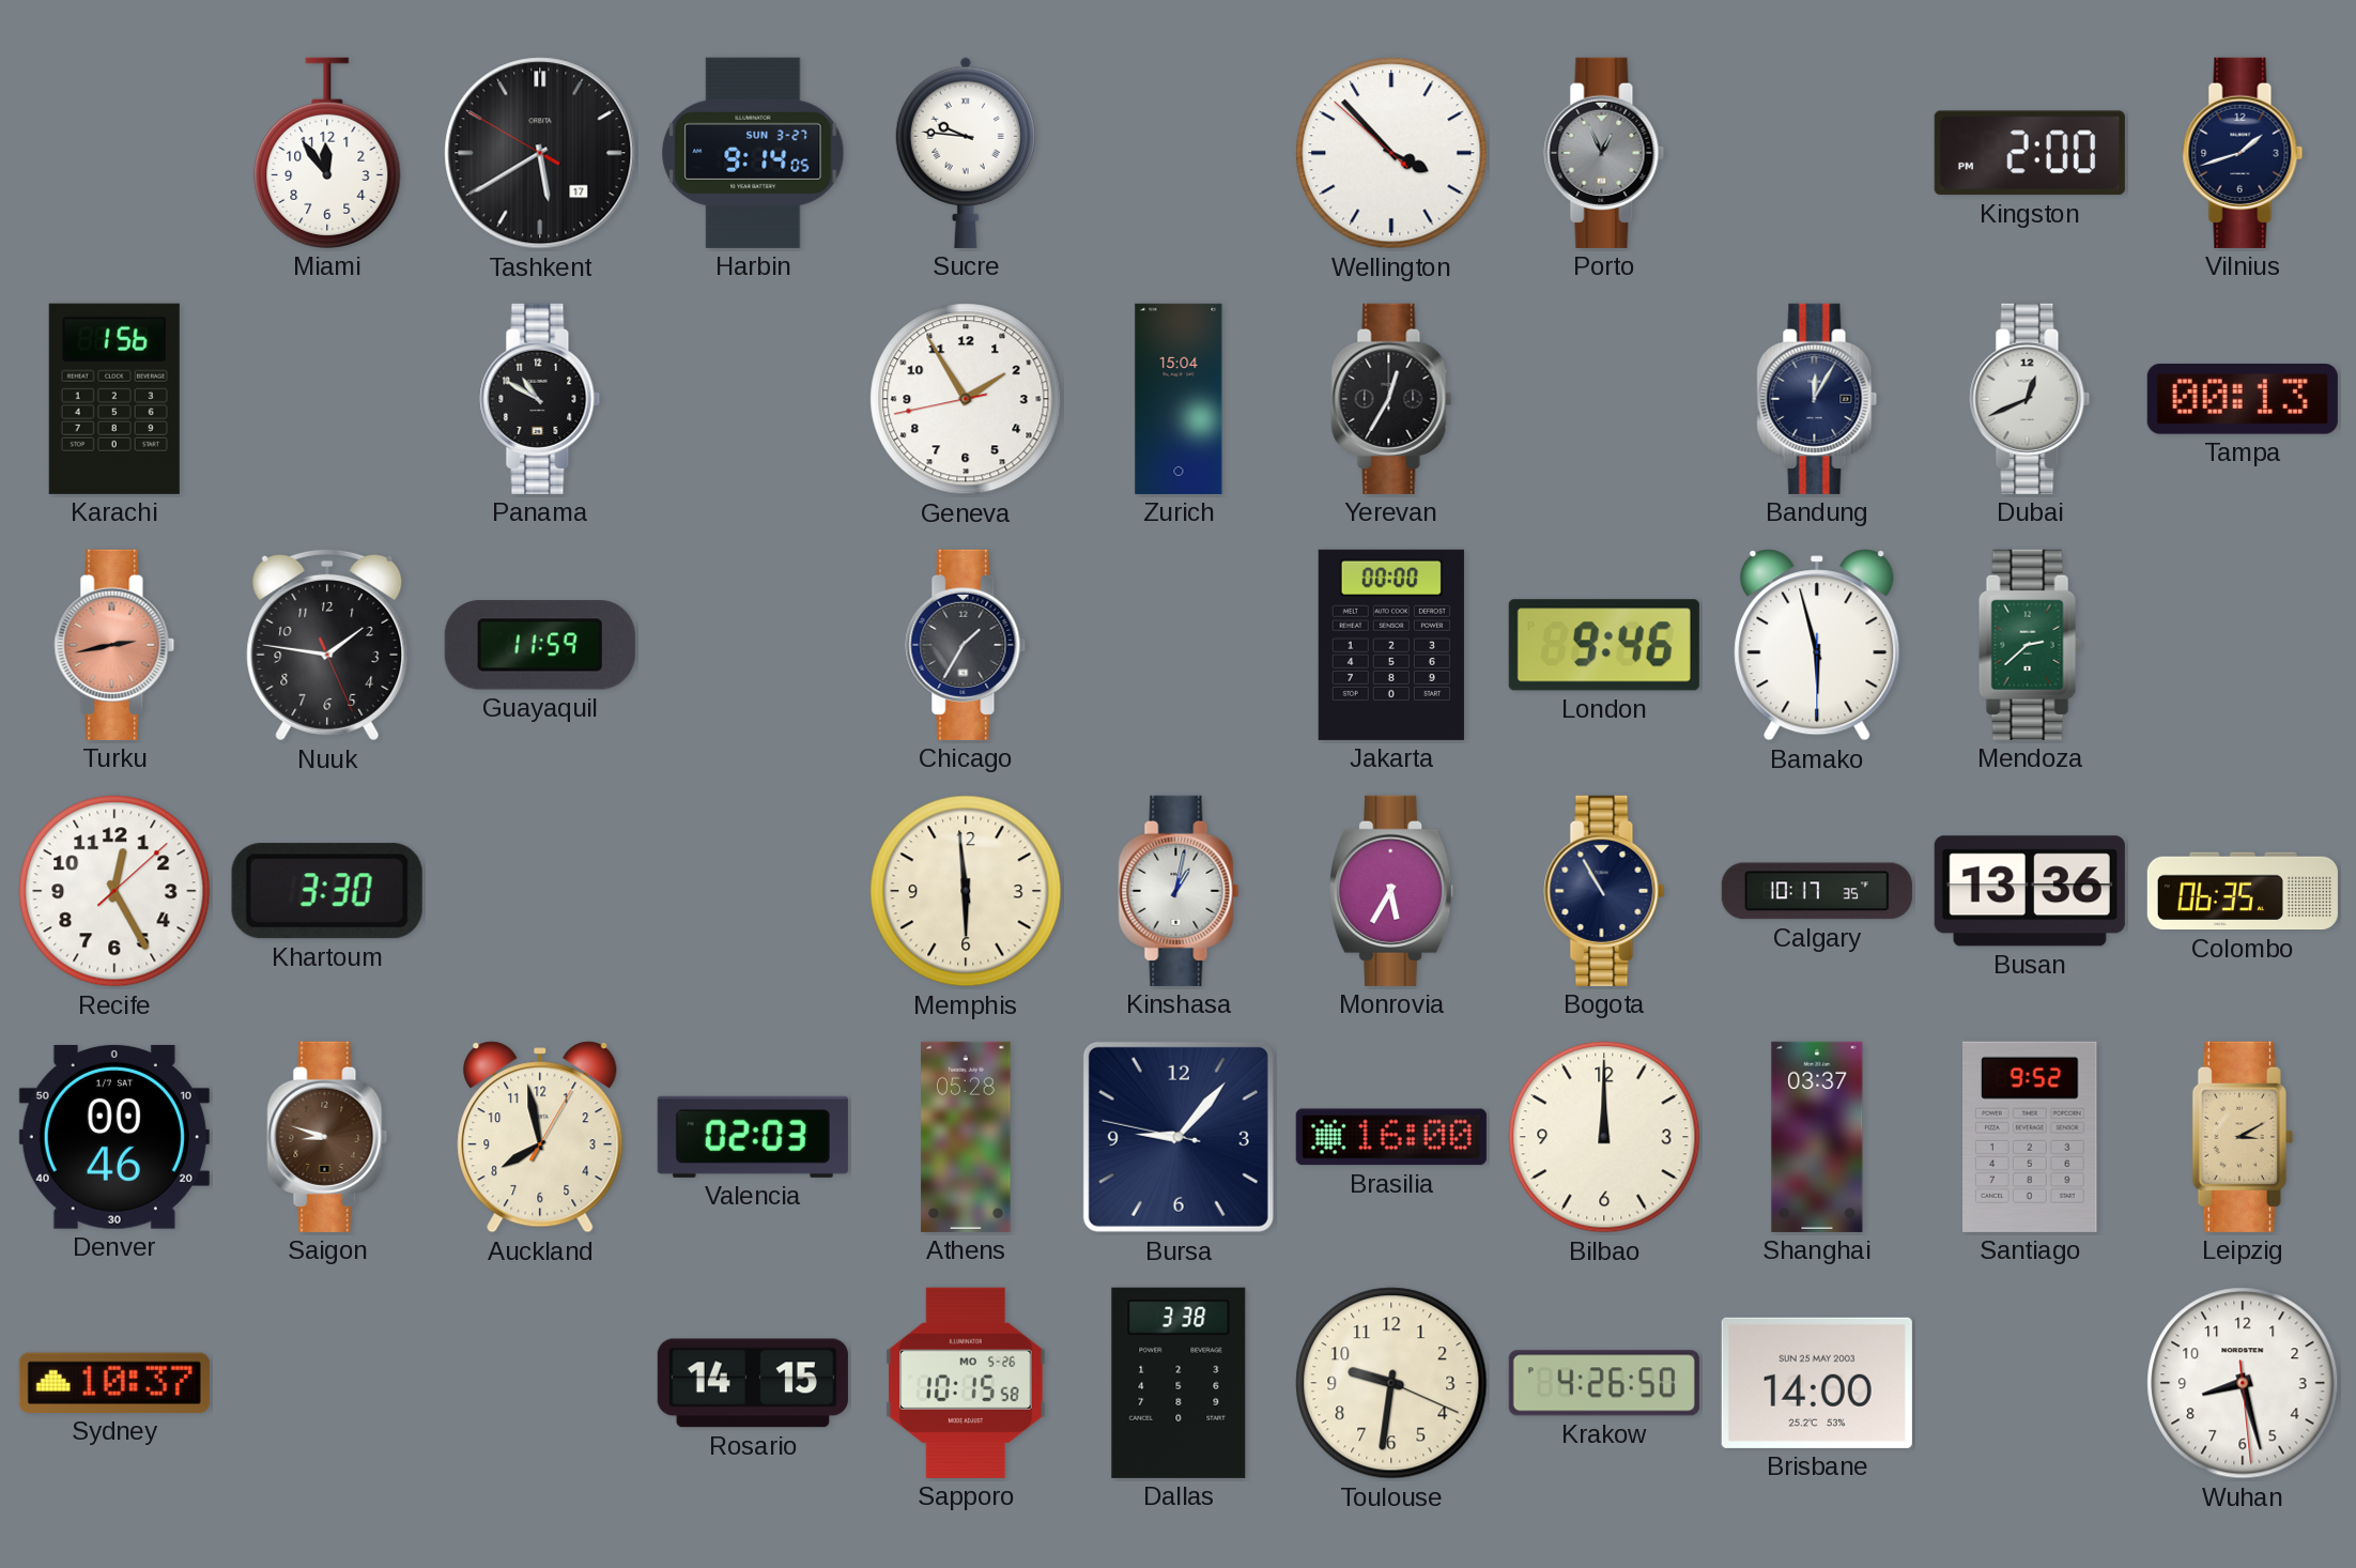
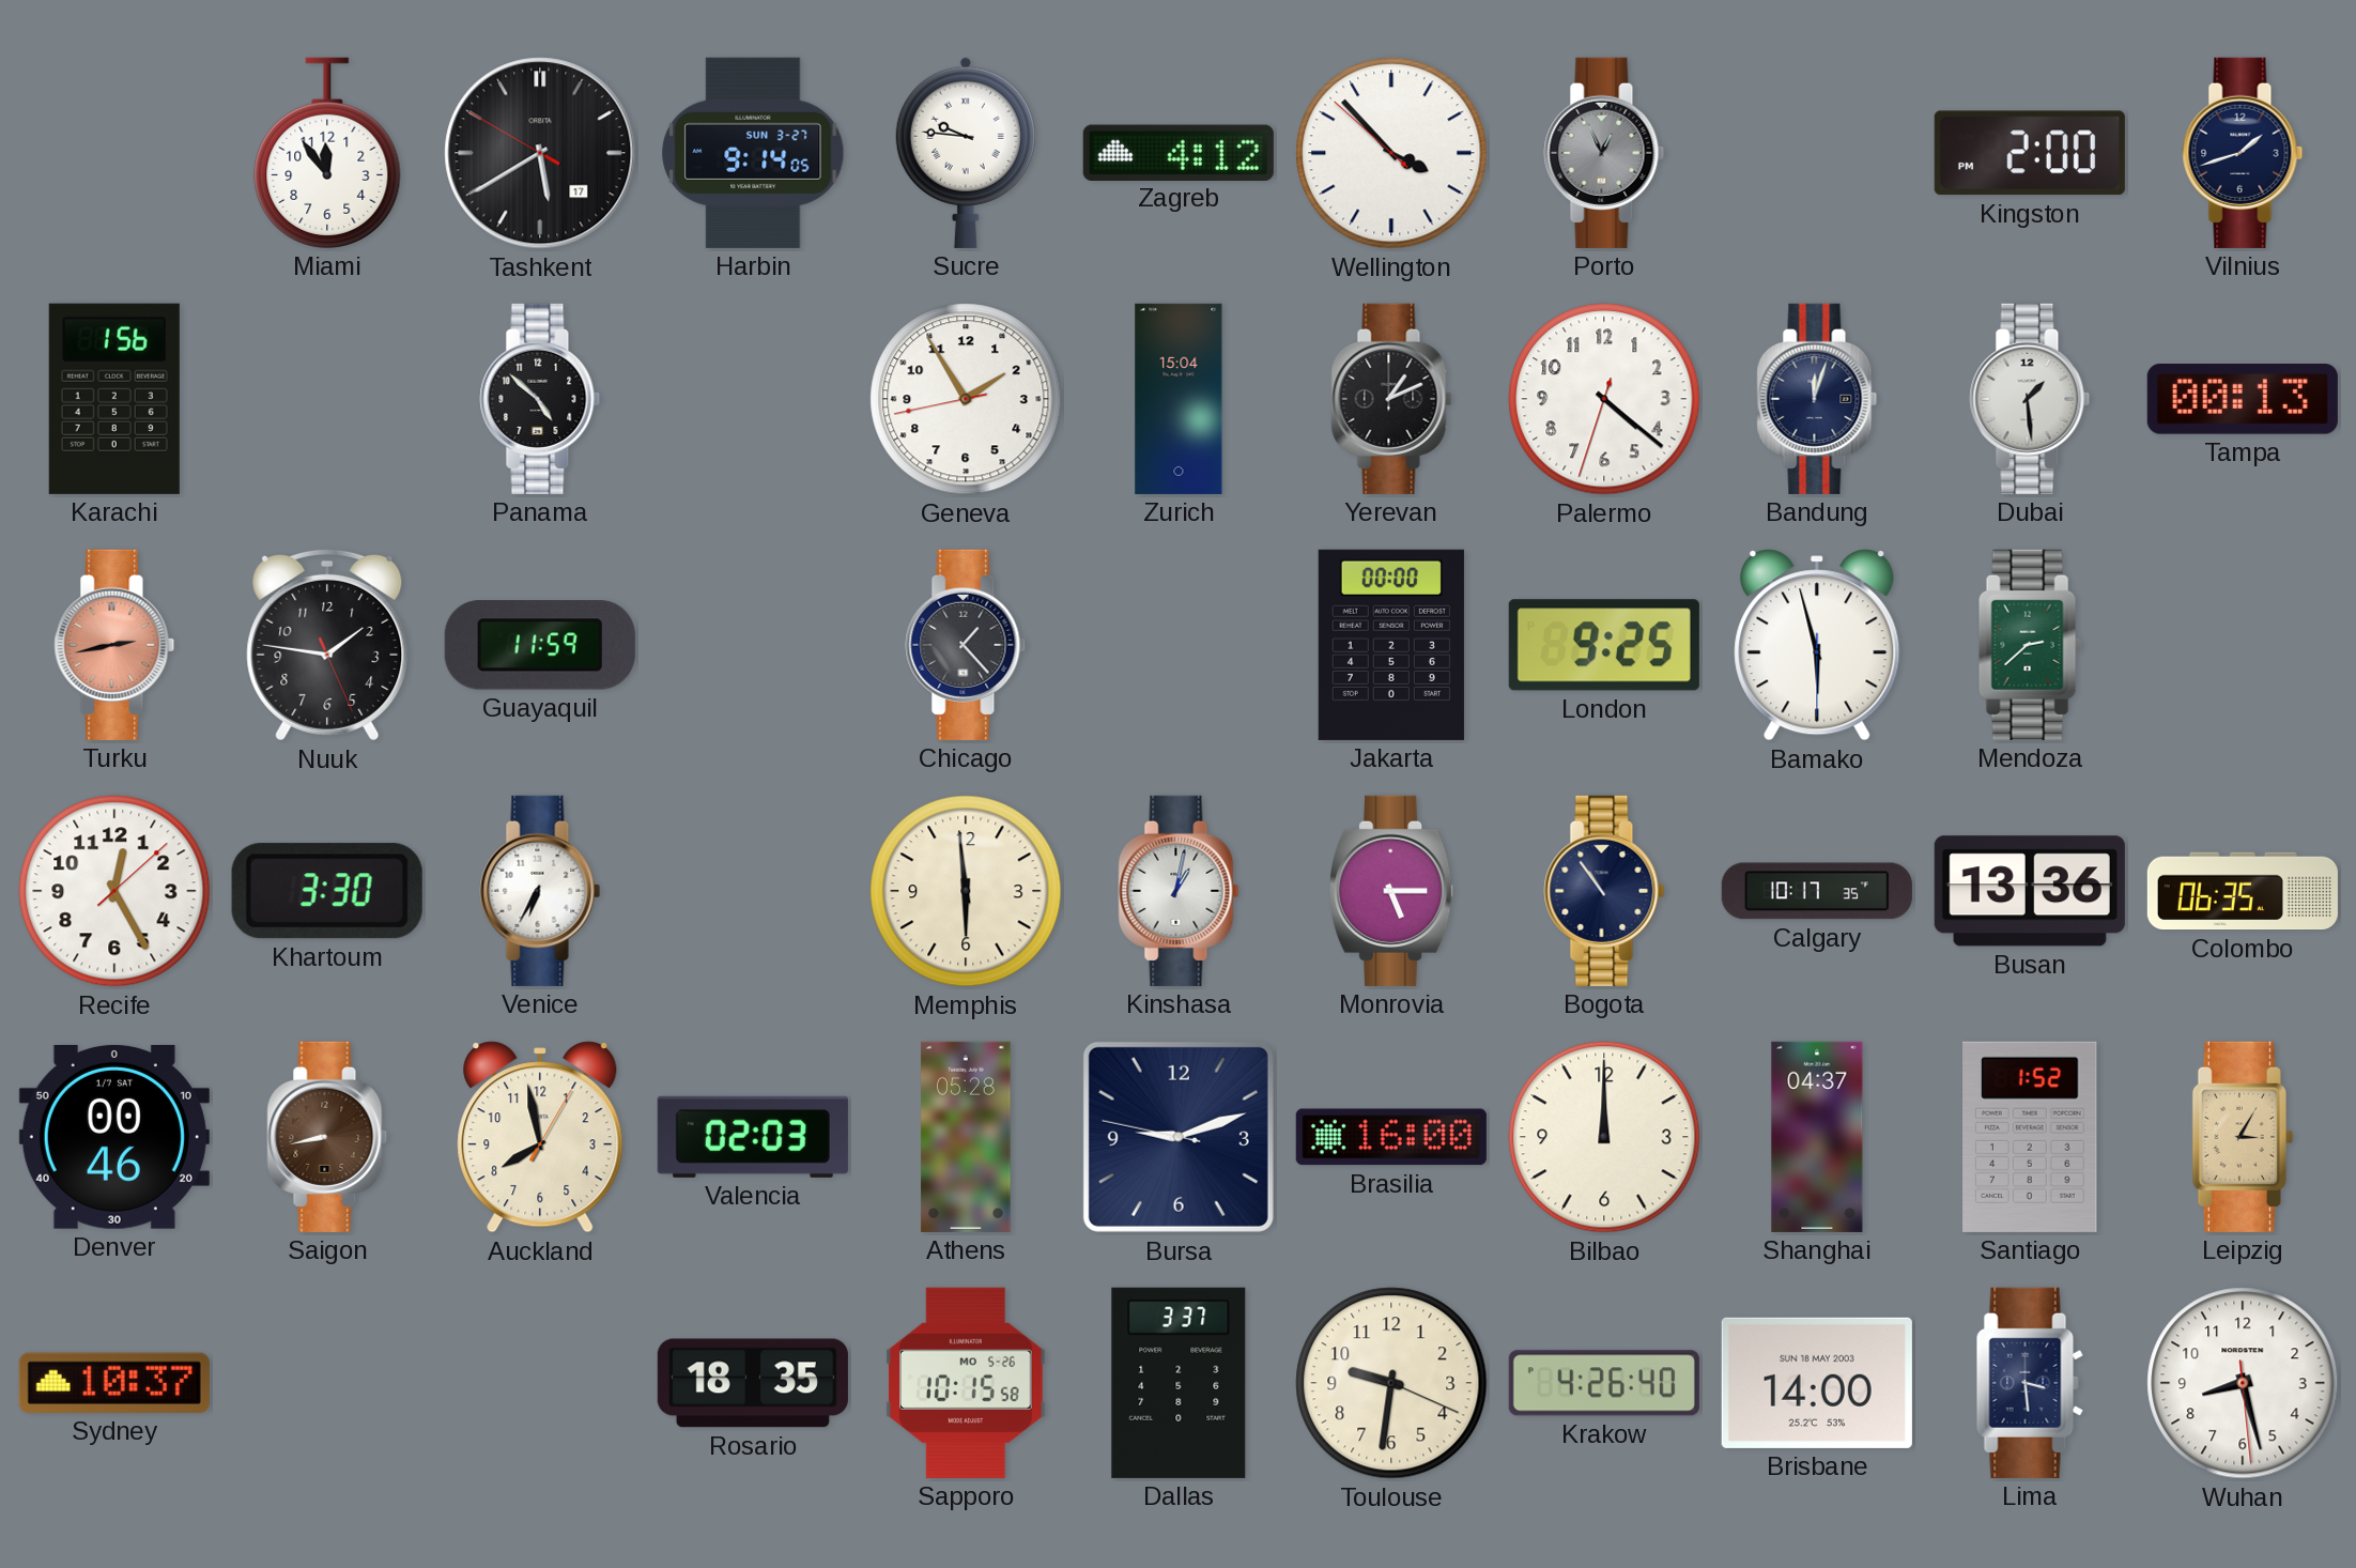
Zagreb: none -> 4:12
Panama: 10:50 -> 4:52
Yerevan: 12:35 -> 1:11
Palermo: none -> 4:21
Bandung: 12:05 -> 12:03
Dubai: 12:41 -> 1:29
Chicago: 1:35 -> 1:23
London: 9:46 -> 9:25
Venice: none -> 6:35
Monrovia: 5:35 -> 5:15
Bogota: 10:55 -> 10:54
Saigon: 8:48 -> 8:43
Bursa: 9:06 -> 9:11
Shanghai: 03:37 -> 04:37
Santiago: 9:52 -> 1:52
Leipzig: 3:10 -> 3:05
Rosario: 14:15 -> 18:35
Dallas: 3:38 -> 3:37
Krakow: 4:26:50 -> 4:26:40
Brisbane date: SUN 25 MAY 2003 -> SUN 18 MAY 2003
Lima: none -> 3:29
